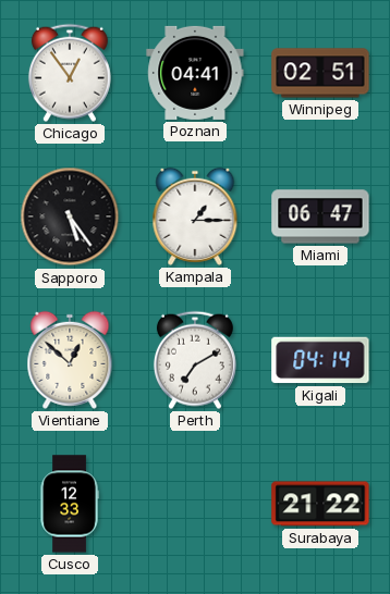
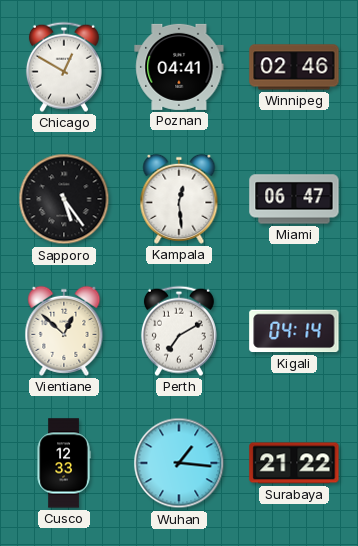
Chicago: 12:54 -> 12:50
Winnipeg: 02:51 -> 02:46
Kampala: 1:15 -> 12:29
Wuhan: none -> 1:16
